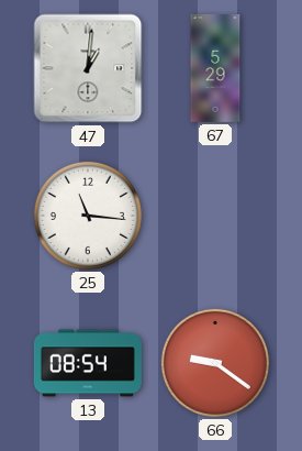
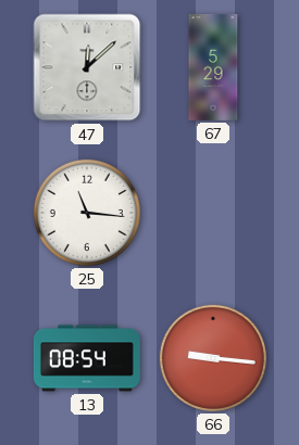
47: 1:01 -> 12:08
66: 9:21 -> 9:16
